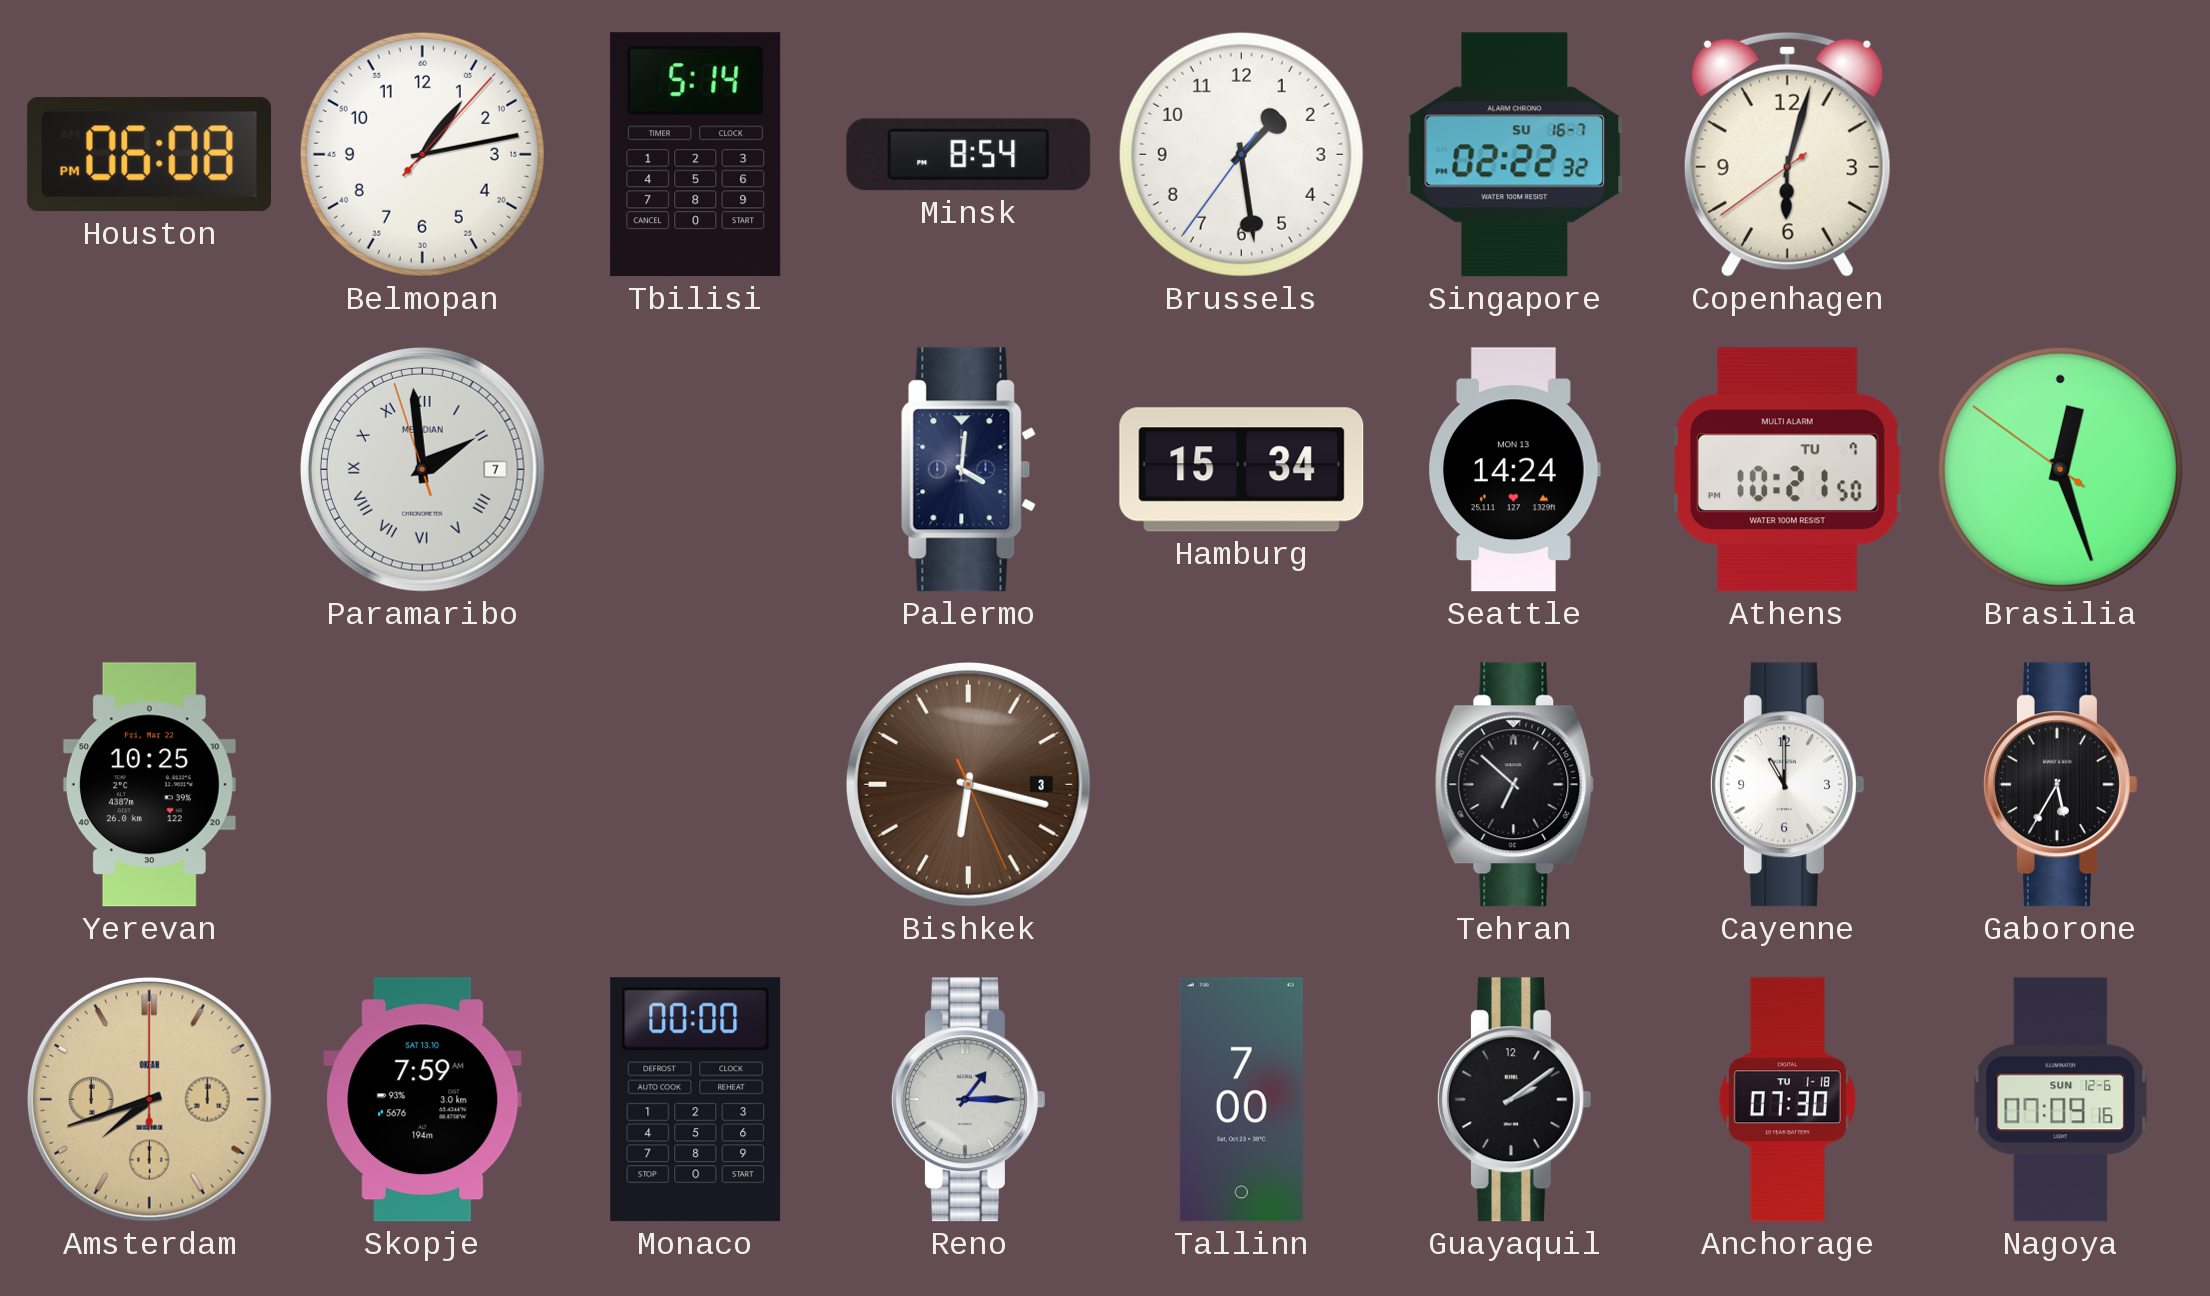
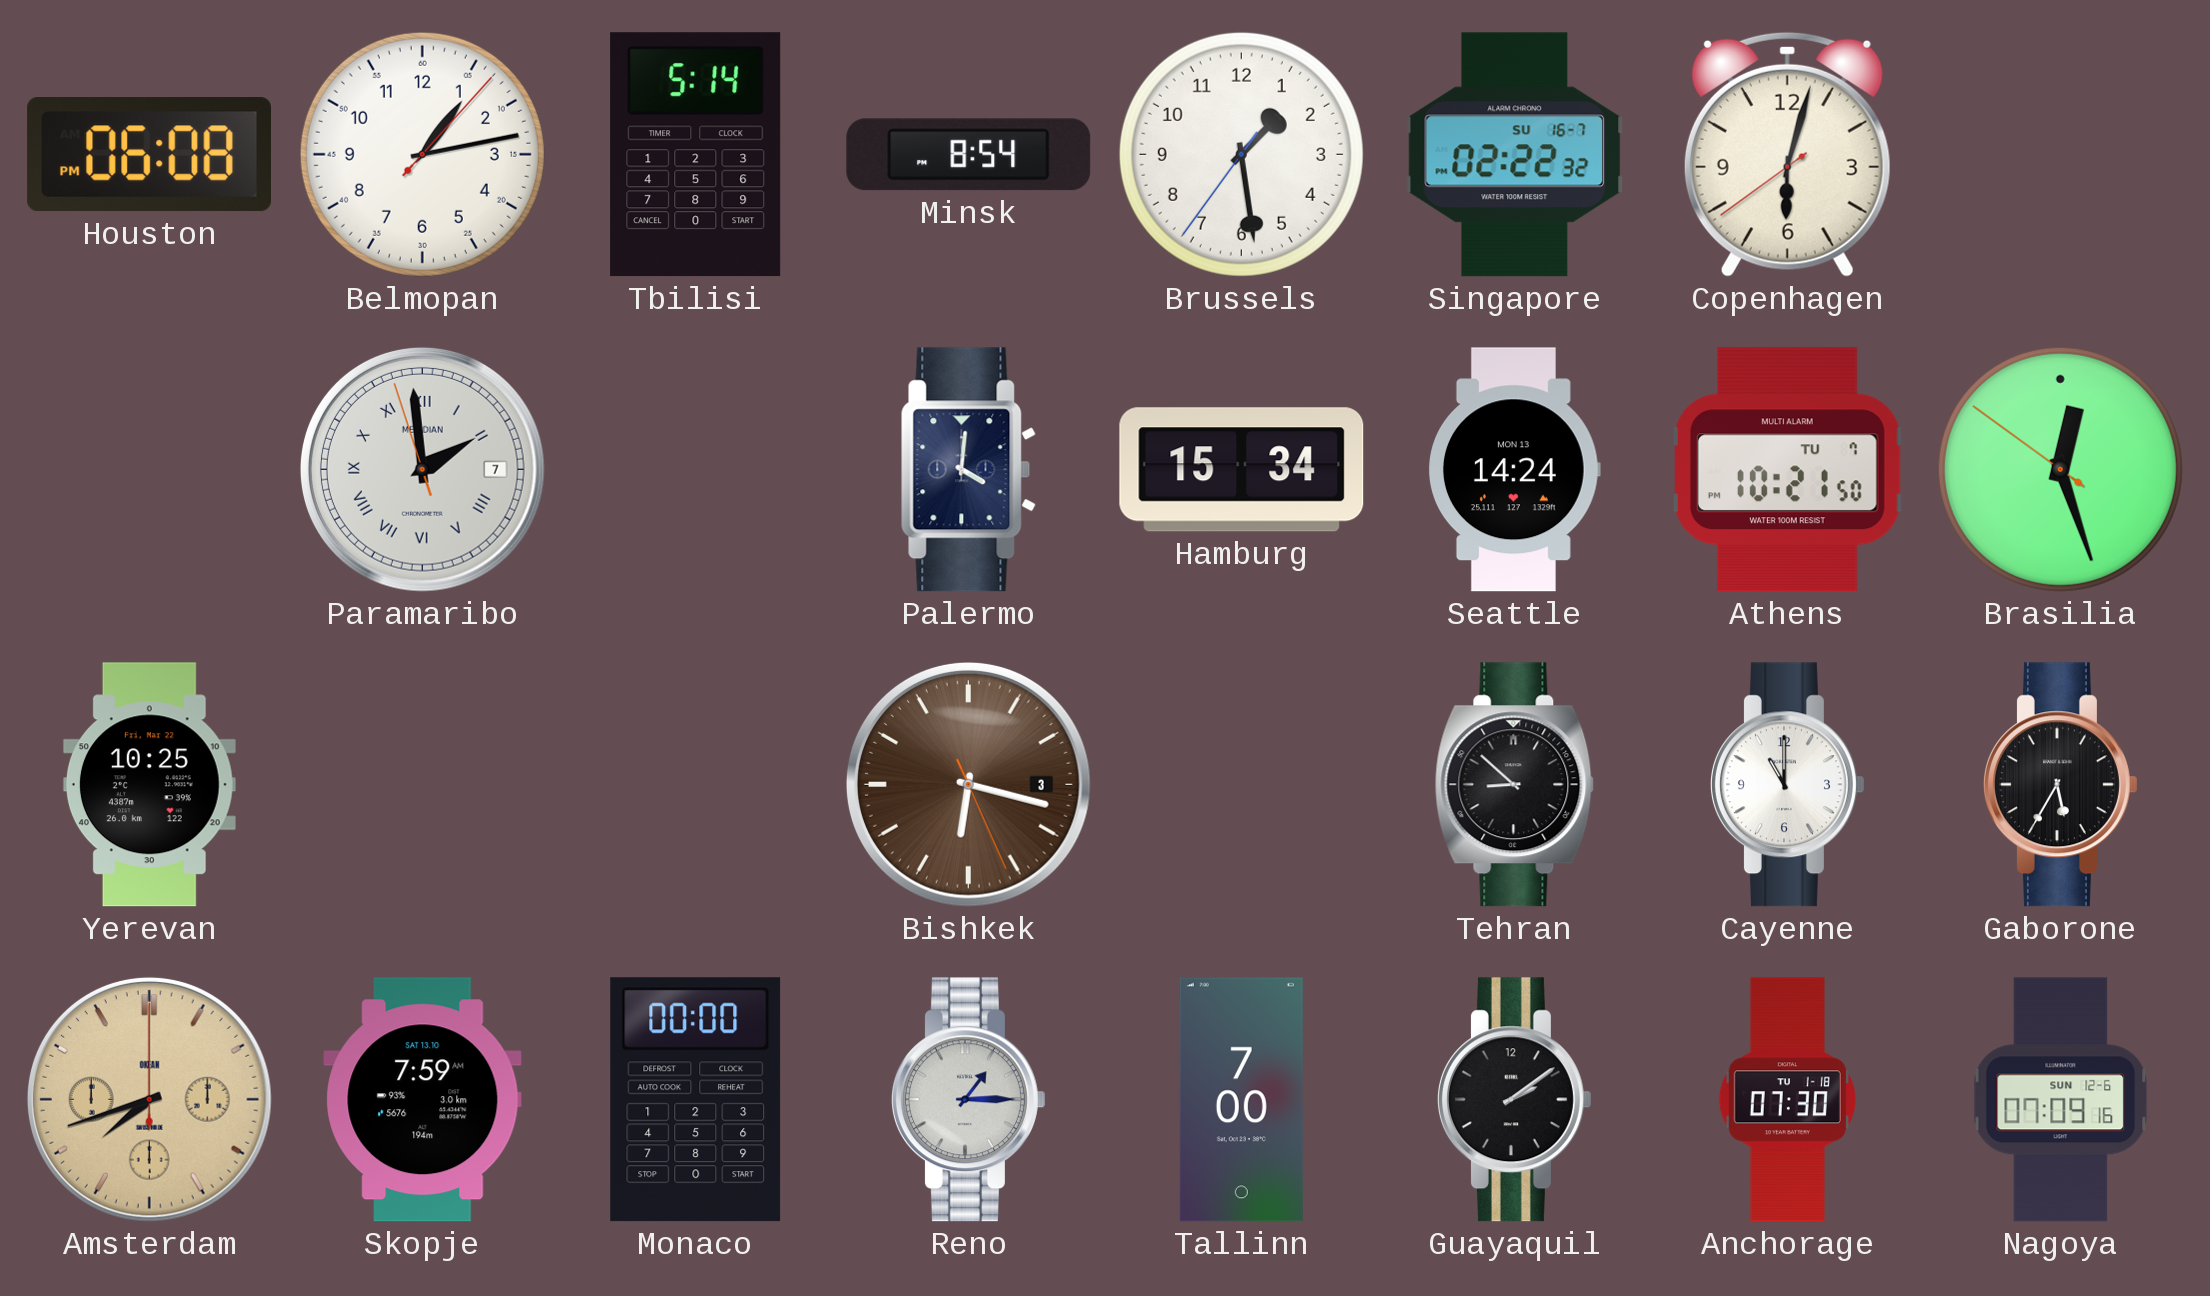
Tehran: 6:52 -> 8:52
